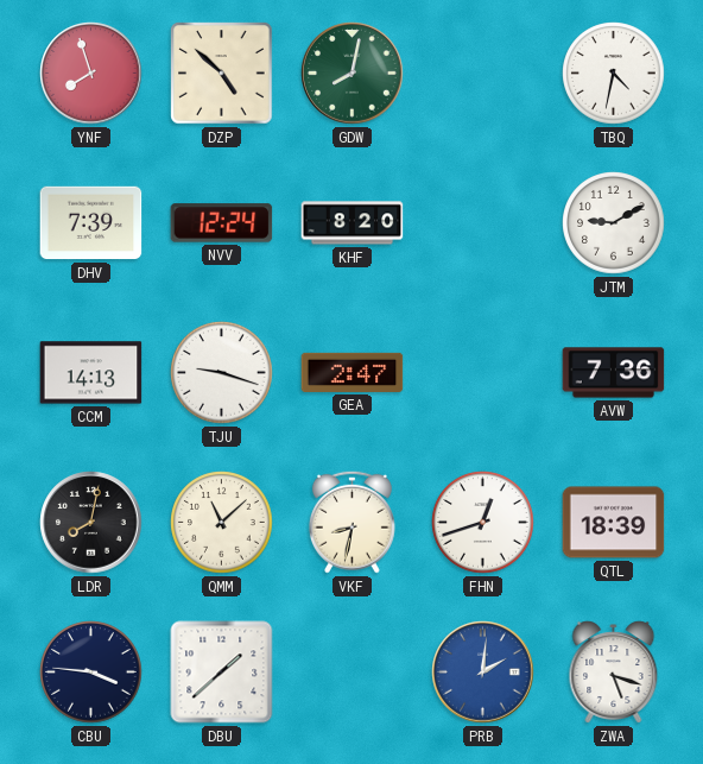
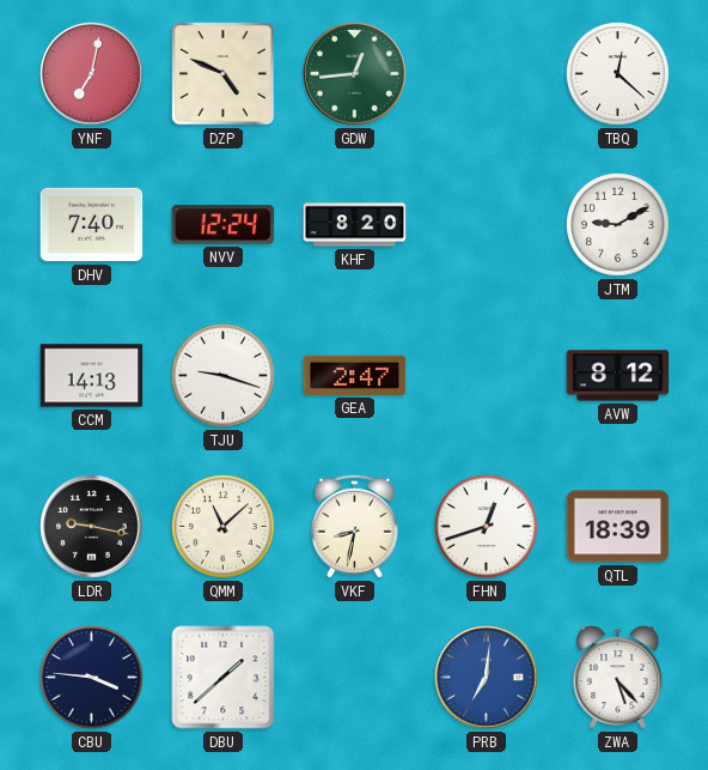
YNF: 7:57 -> 7:02
DZP: 4:52 -> 4:49
GDW: 8:02 -> 12:44
TBQ: 4:32 -> 12:22
DHV: 7:39 -> 7:40
AVW: 7:36 -> 8:12
LDR: 8:02 -> 9:17
PRB: 2:01 -> 7:01
ZWA: 5:18 -> 5:23
